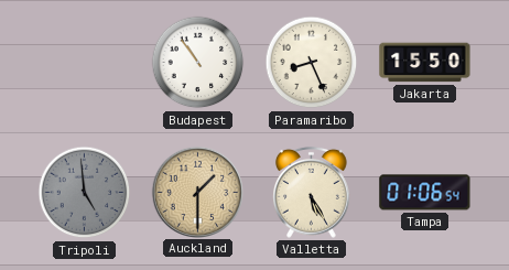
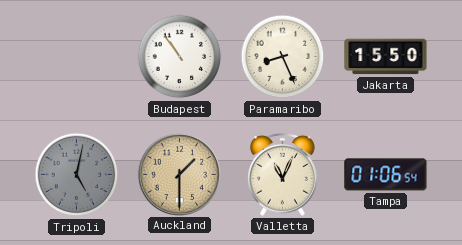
Tripoli: 4:59 -> 5:02
Valletta: 5:25 -> 11:04
